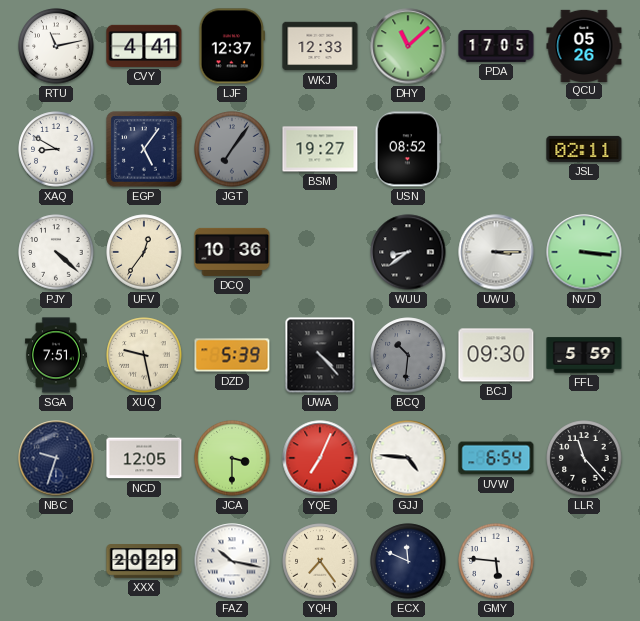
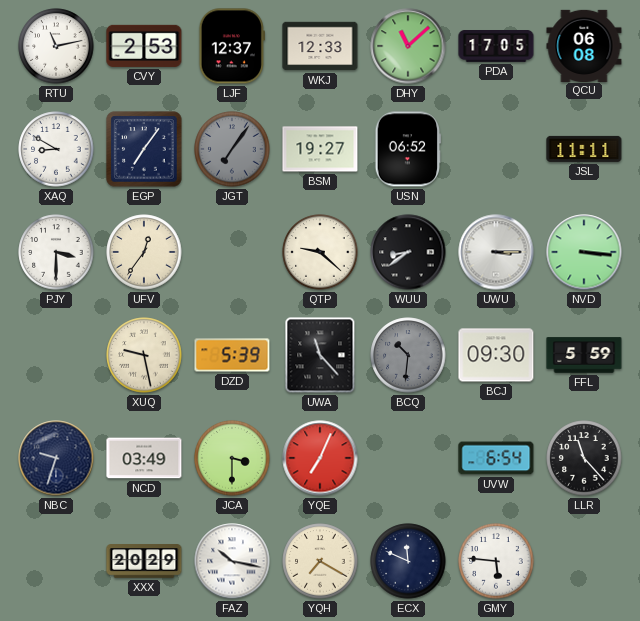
CVY: 4:41 -> 2:53
QCU: 05:26 -> 06:08
EGP: 5:06 -> 7:06
USN: 08:52 -> 06:52
JSL: 02:11 -> 11:11
PJY: 4:22 -> 3:30
DCQ: 10:36 -> none
QTP: none -> 9:22
SGA: 7:51 -> none
UWA: 4:23 -> 11:23
NCD: 12:05 -> 03:49
GJJ: 4:46 -> none
YQH: 7:24 -> 7:20
